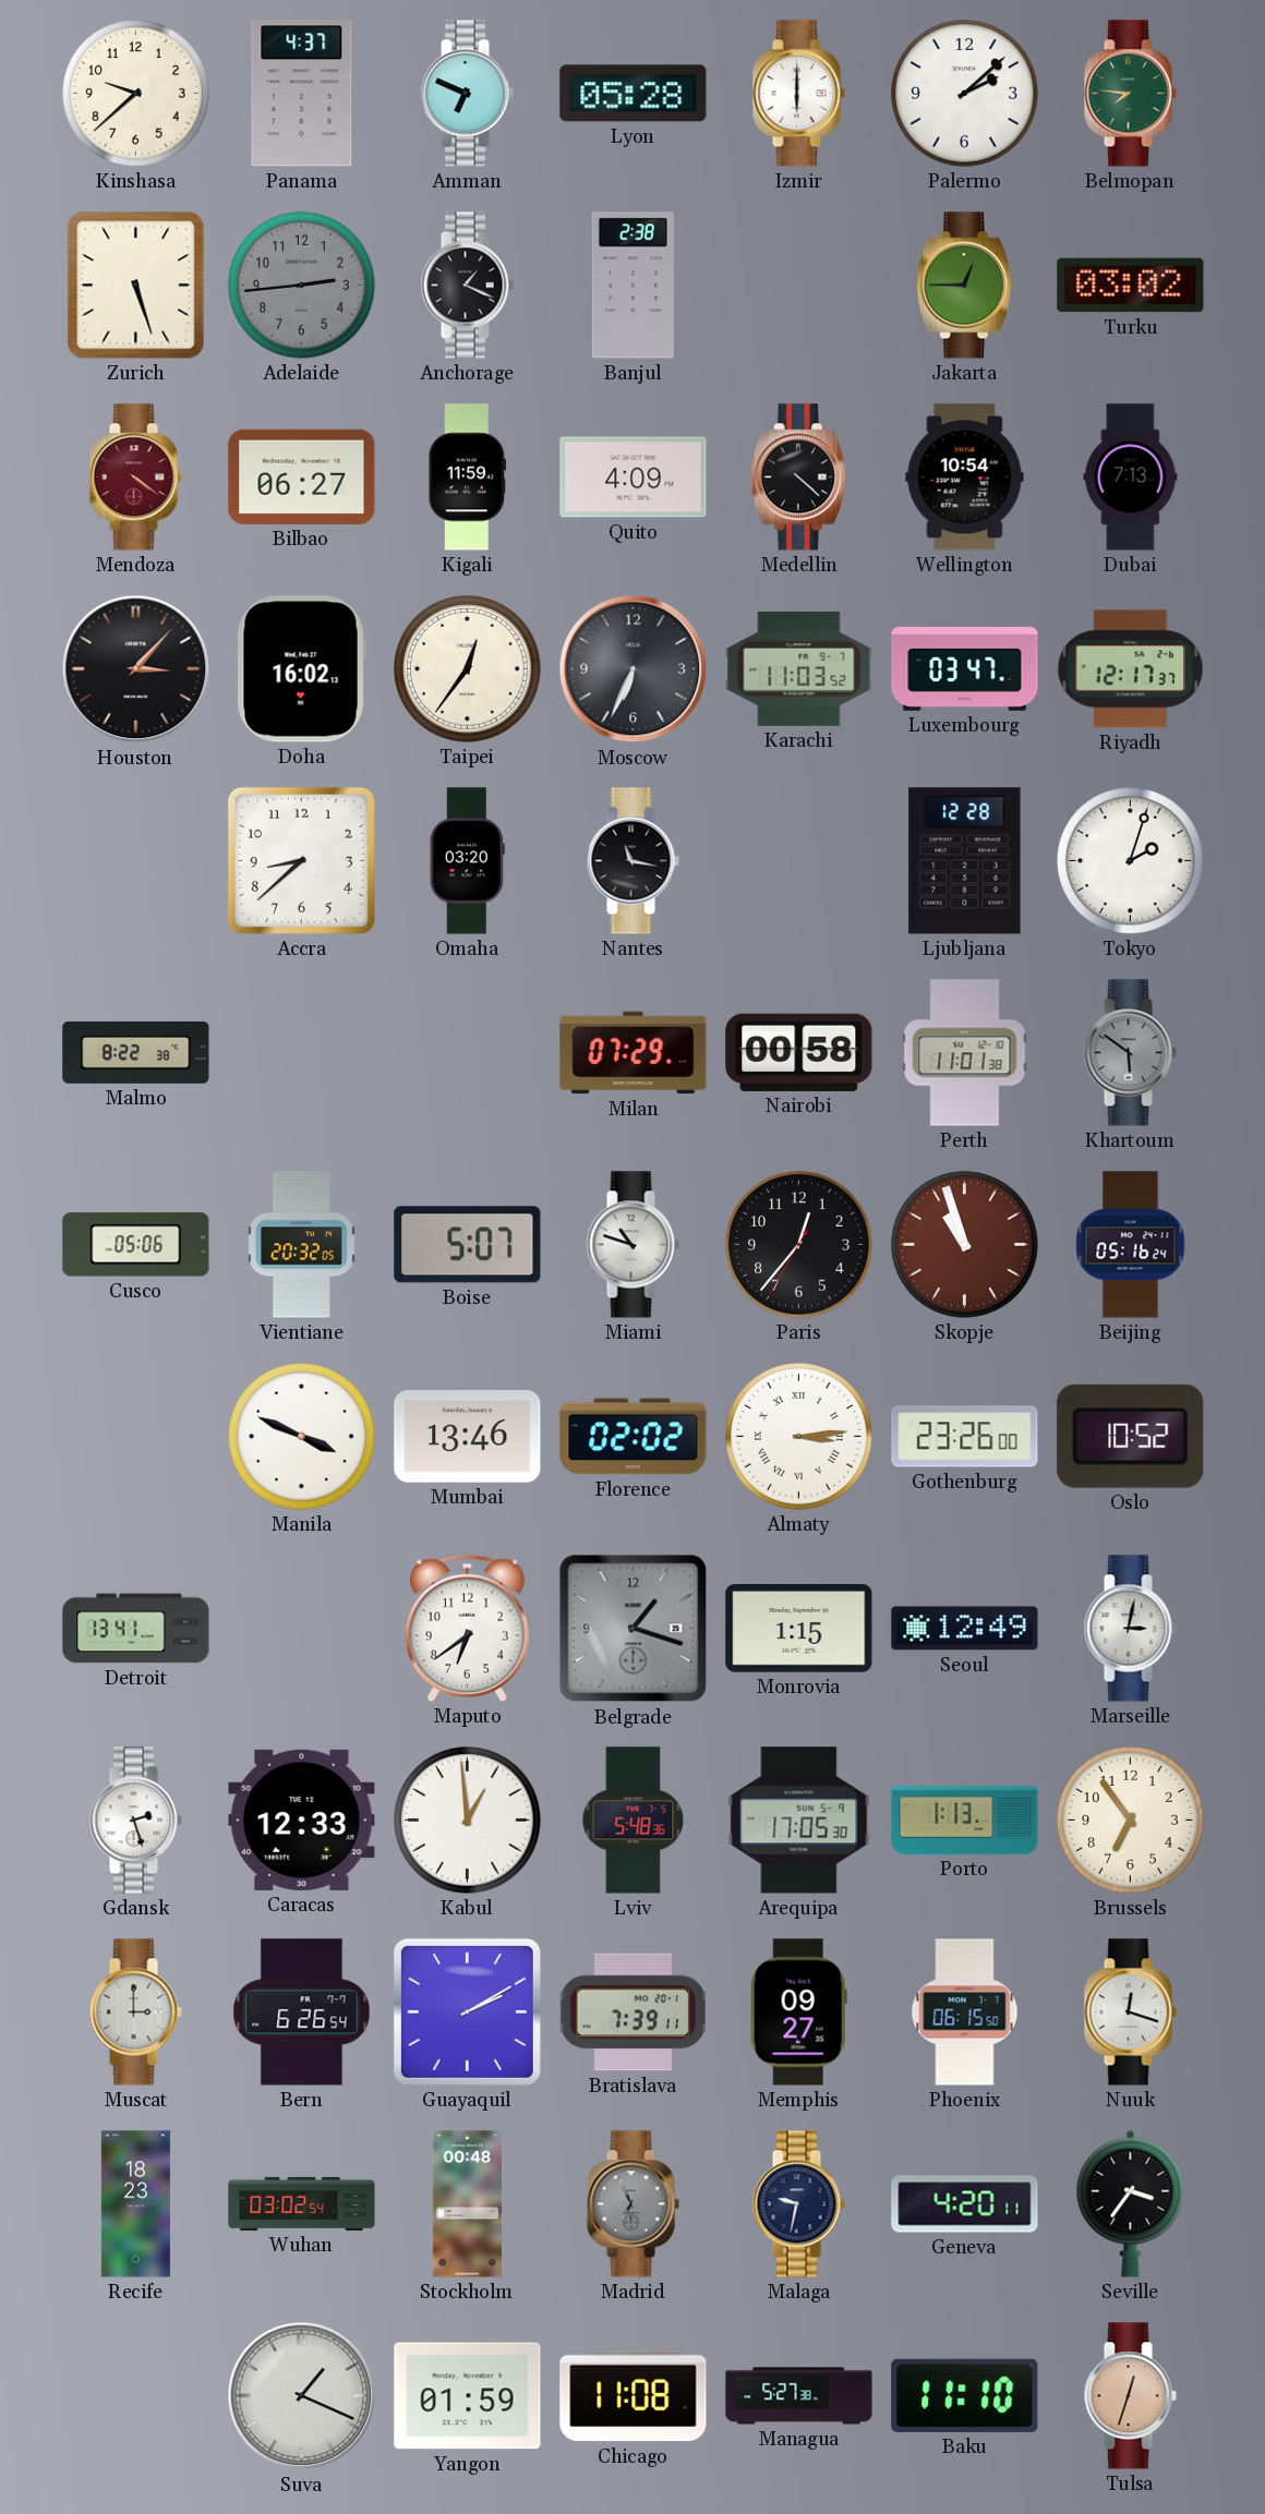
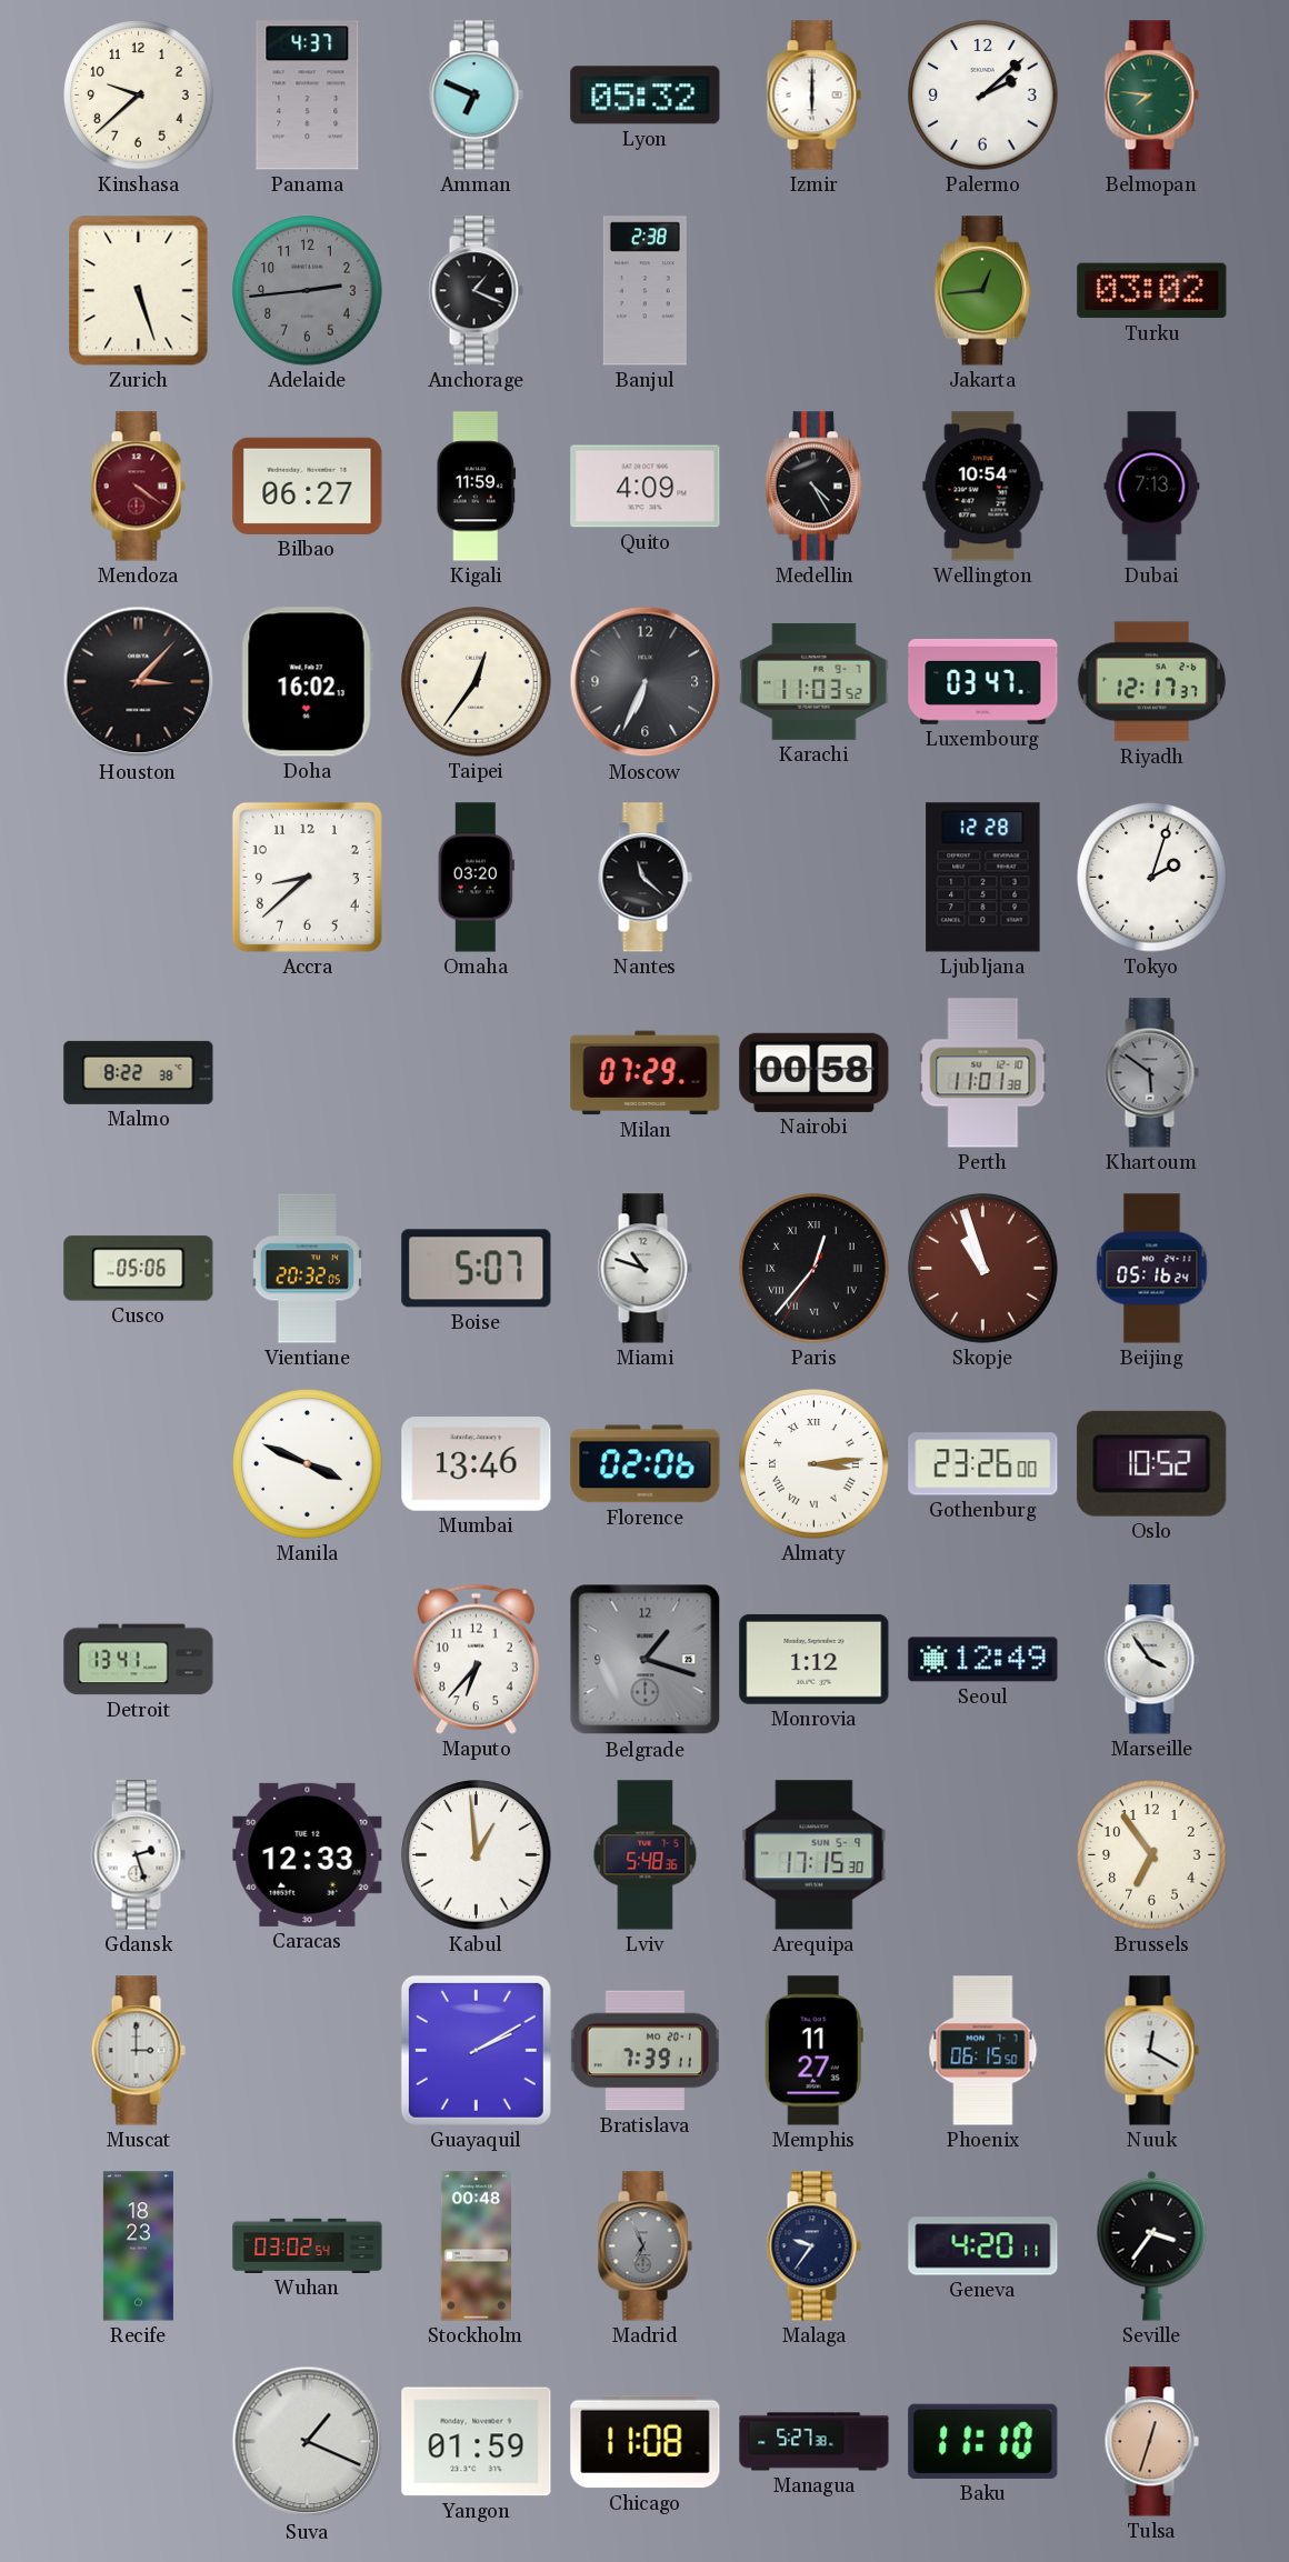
Lyon: 05:28 -> 05:32
Jakarta: 12:45 -> 12:44
Medellin: 4:22 -> 4:25
Nantes: 11:17 -> 11:22
Paris numerals: Arabic -> Roman
Florence: 02:02 -> 02:06
Maputo: 6:39 -> 6:37
Monrovia: 1:15 -> 1:12
Marseille: 3:02 -> 3:54
Arequipa: 17:05 -> 17:15
Porto: 1:13 -> none
Bern: 6:26 -> none
Memphis: 09:27 -> 11:27
Nuuk: 12:18 -> 12:20
Malaga: 9:32 -> 9:36
